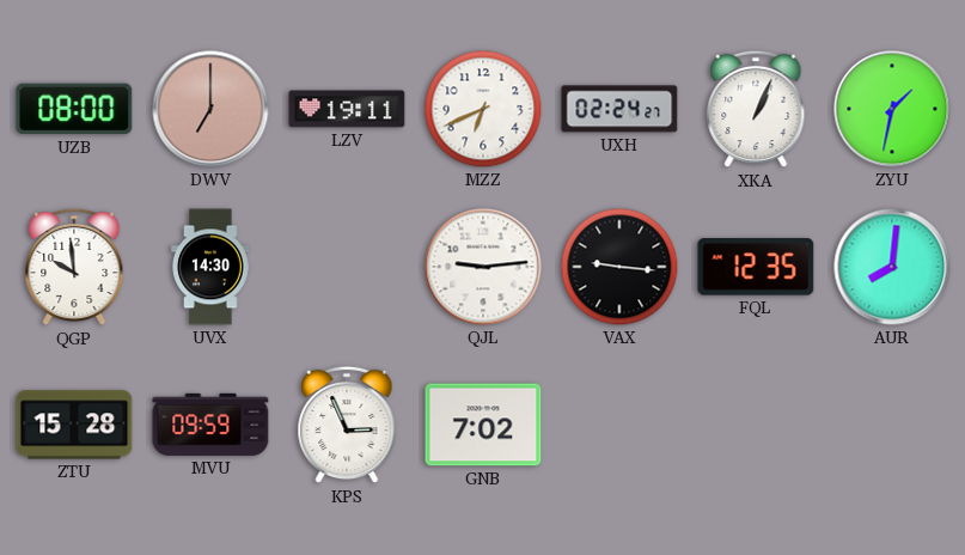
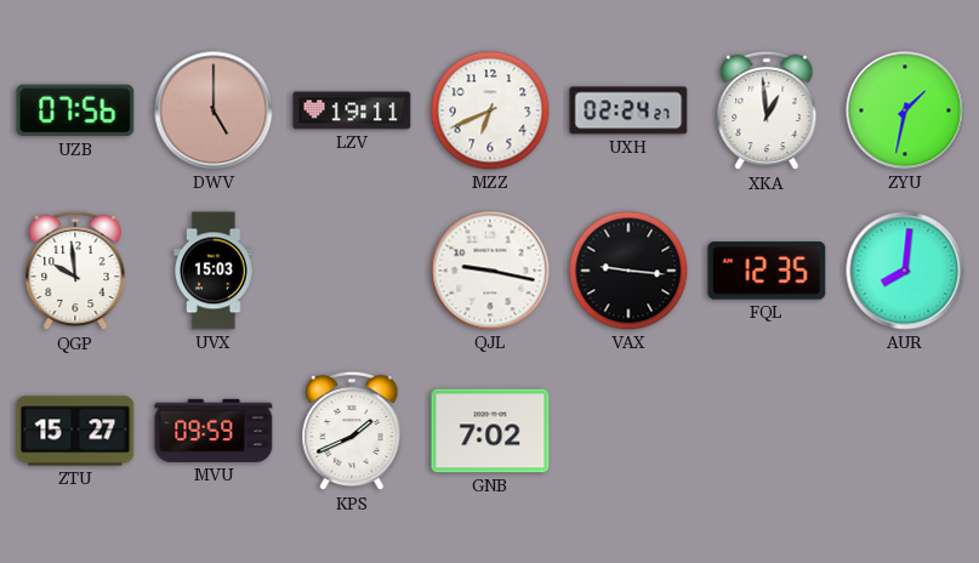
UZB: 08:00 -> 07:56
DWV: 7:00 -> 5:00
XKA: 1:04 -> 12:59
UVX: 14:30 -> 15:03
QJL: 9:14 -> 9:17
ZTU: 15:28 -> 15:27
KPS: 2:56 -> 1:41
